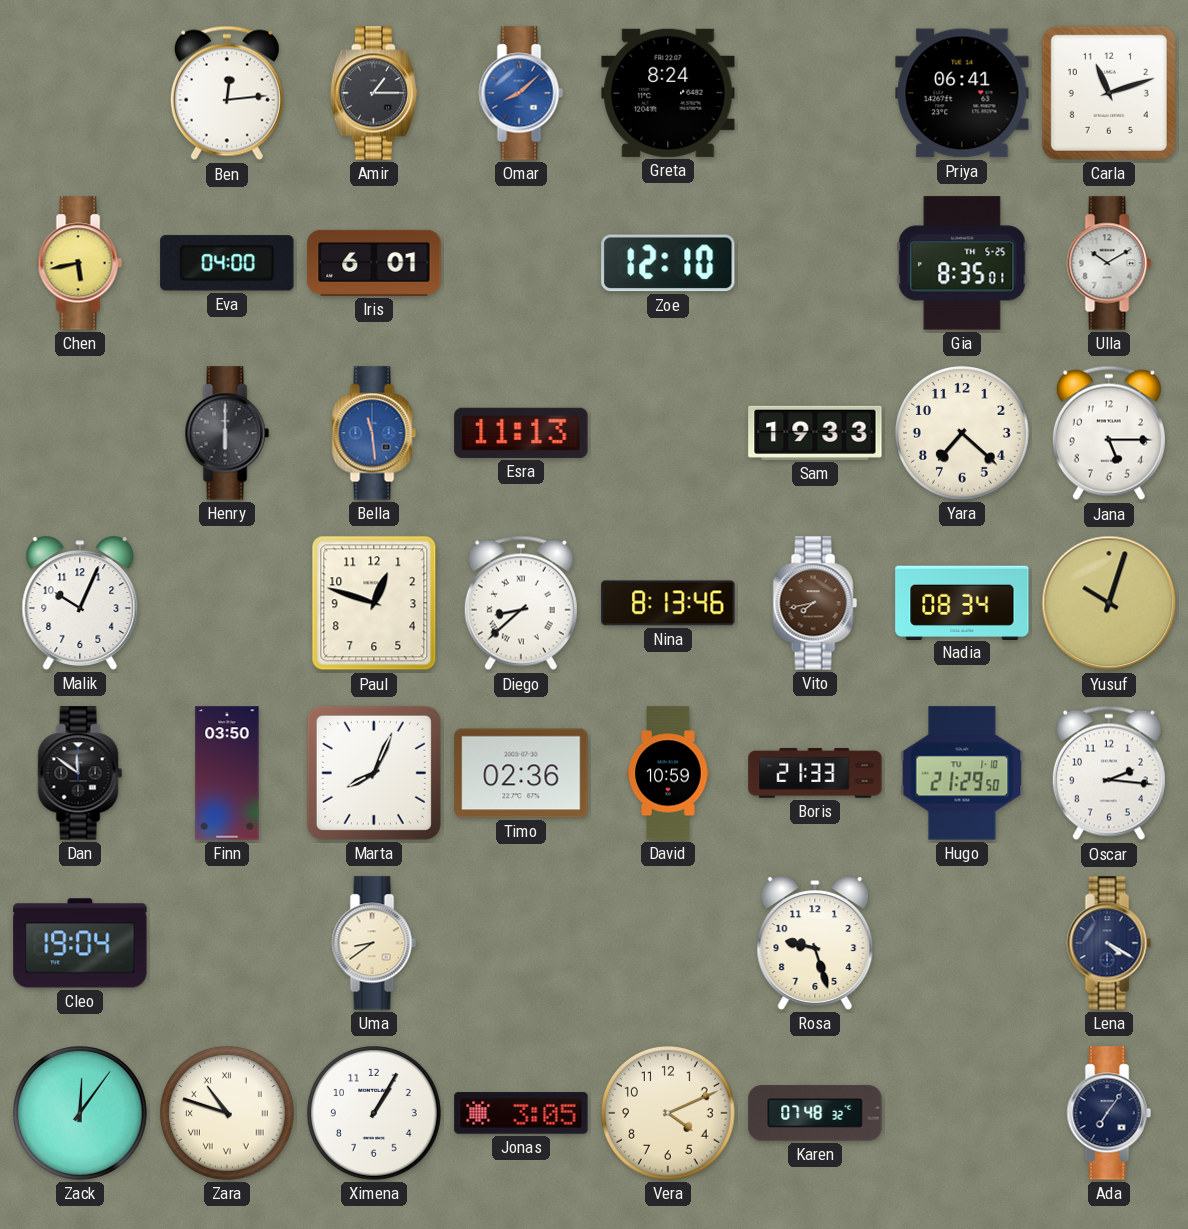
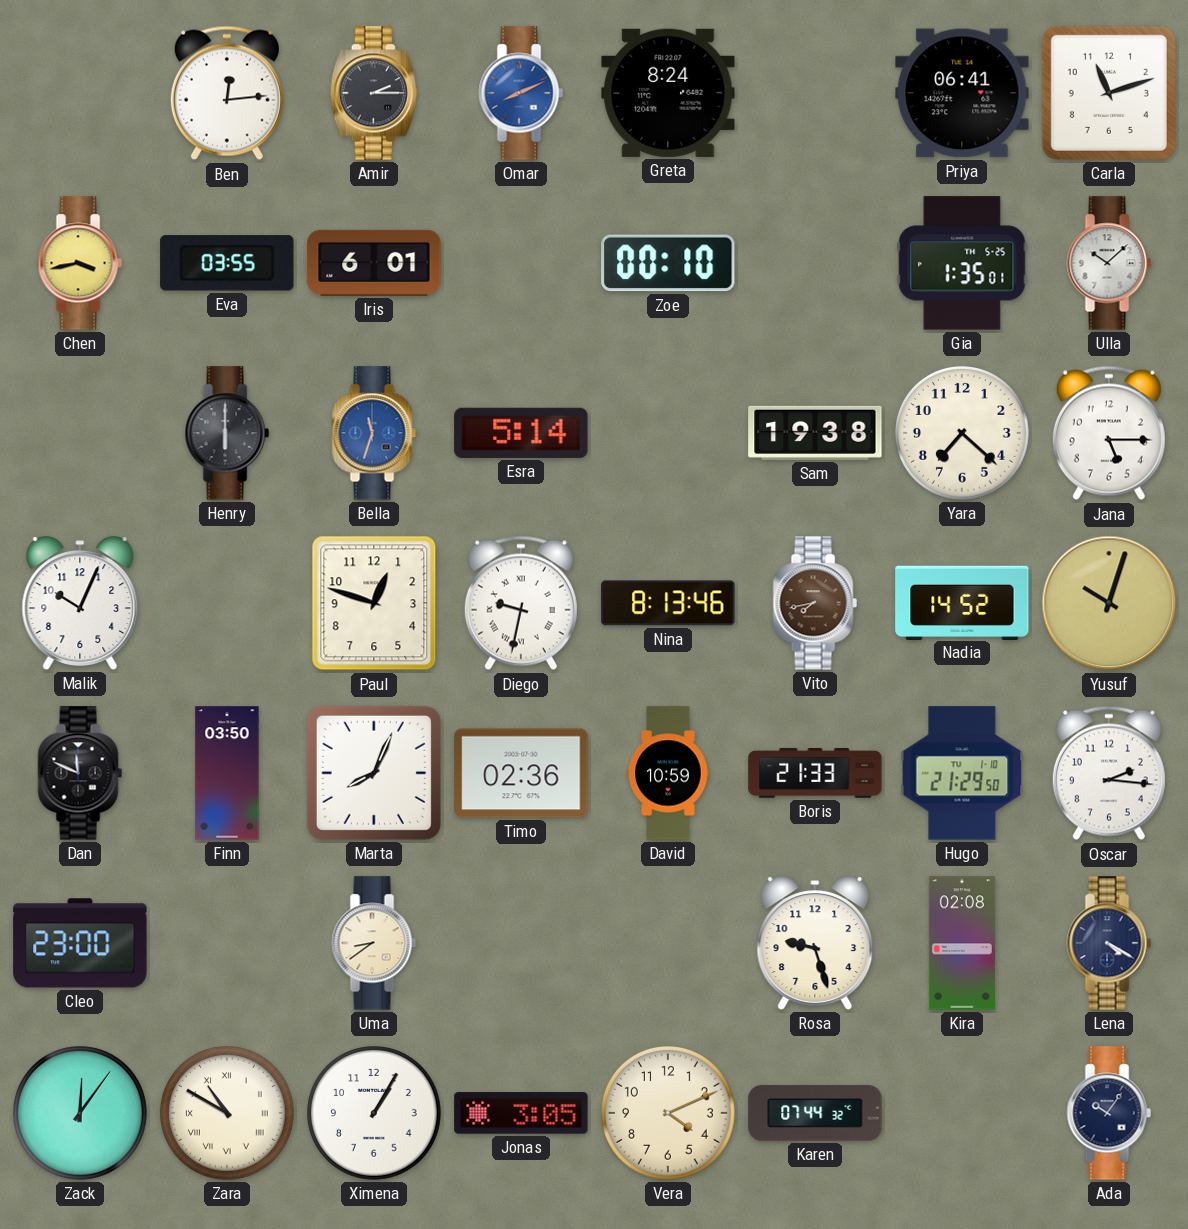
Amir: 1:15 -> 2:15
Omar: 8:08 -> 8:11
Chen: 5:43 -> 3:43
Eva: 04:00 -> 03:55
Zoe: 12:10 -> 00:10
Gia: 8:35 -> 1:35
Ulla: 10:10 -> 10:08
Bella: 11:29 -> 11:33
Esra: 11:13 -> 5:14
Sam: 19:33 -> 19:38
Diego: 8:38 -> 9:32
Nadia: 08:34 -> 14:52
Dan: 11:51 -> 11:49
Cleo: 19:04 -> 23:00
Kira: none -> 02:08
Zara: 10:48 -> 10:50
Karen: 07:48 -> 07:44
Ada: 7:06 -> 10:06
